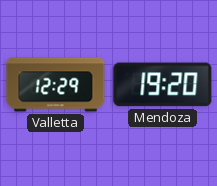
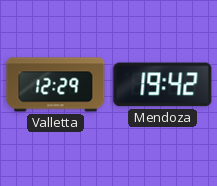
Mendoza: 19:20 -> 19:42
